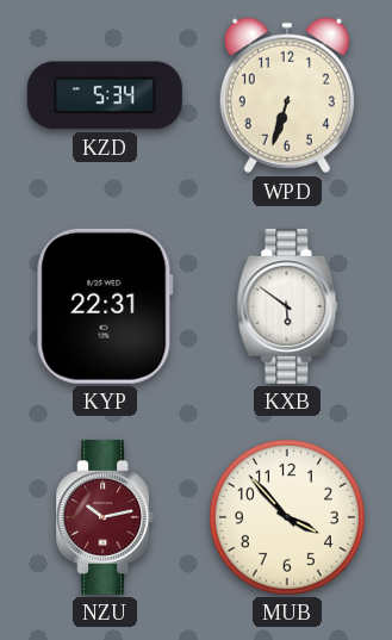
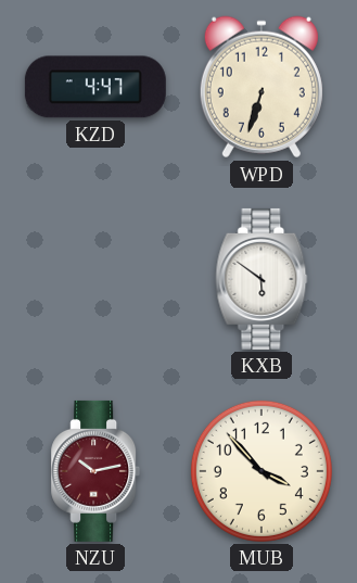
KZD: 5:34 -> 4:47
KYP: 22:31 -> none
